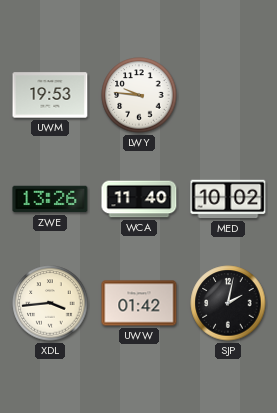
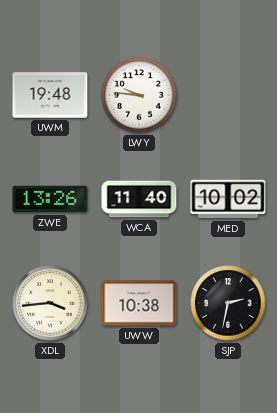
UWM: 19:53 -> 19:48
UWW: 01:42 -> 10:38
SJP: 2:02 -> 2:32
